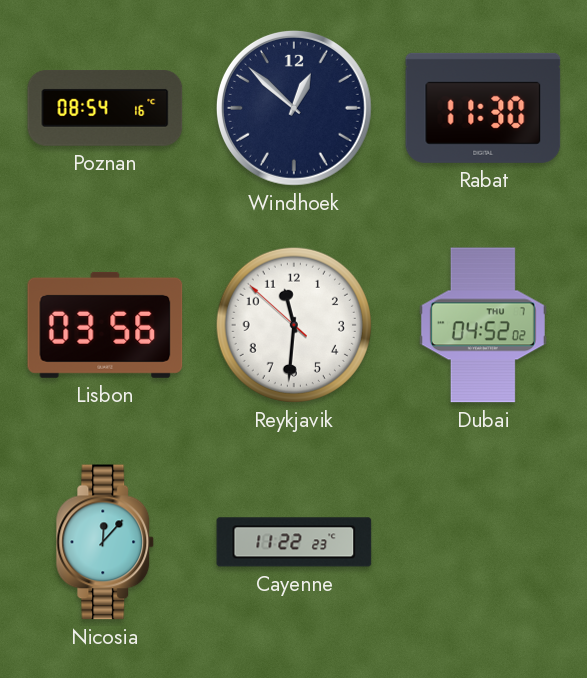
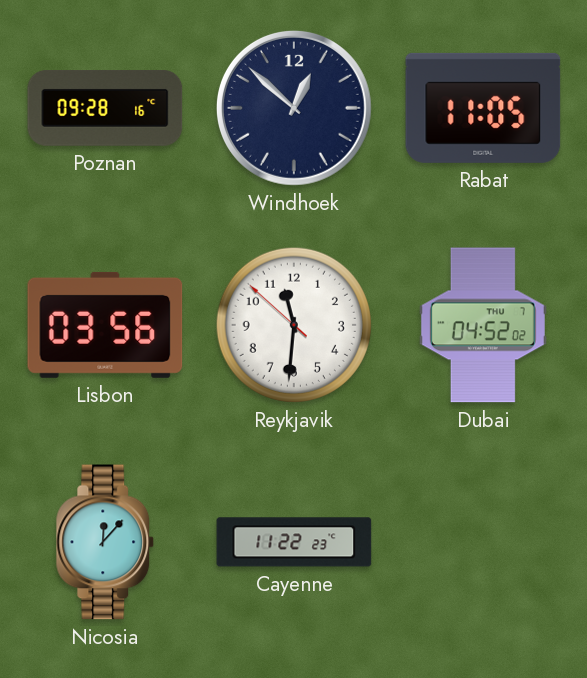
Poznan: 08:54 -> 09:28
Rabat: 11:30 -> 11:05
